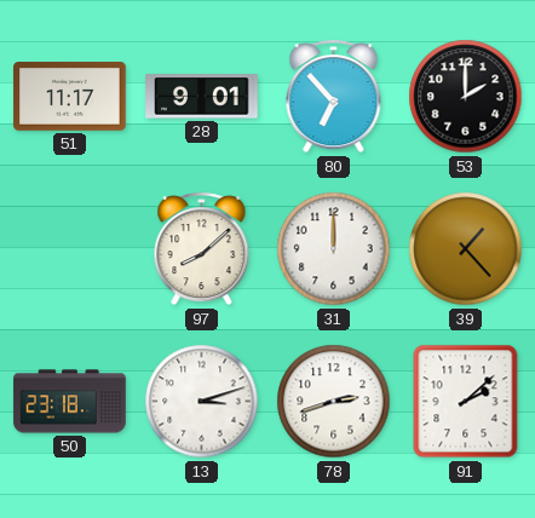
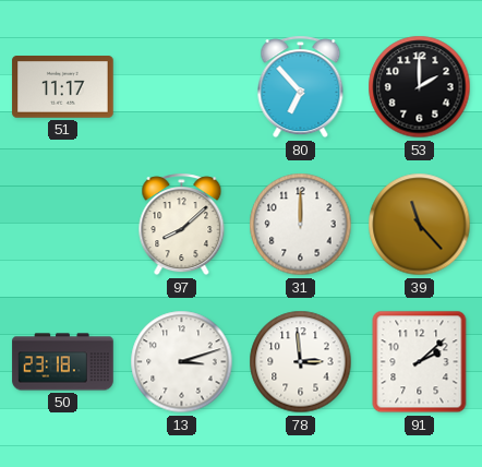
28: 9:01 -> none
39: 1:23 -> 11:23
78: 2:42 -> 2:59
